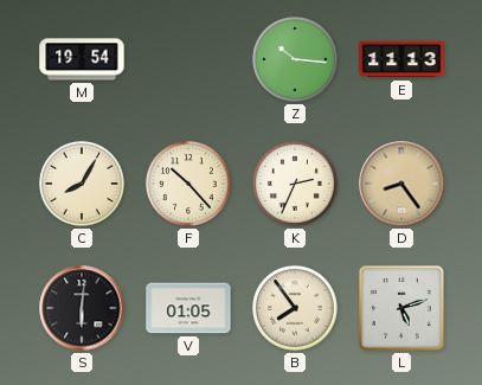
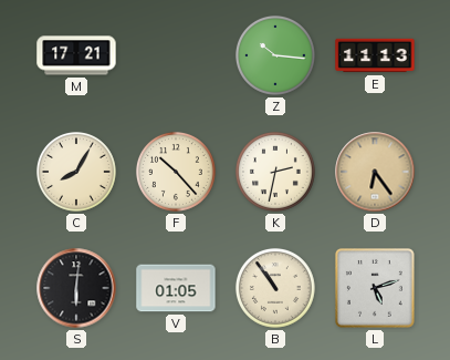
M: 19:54 -> 17:21
K: 2:34 -> 2:32
D: 8:24 -> 6:24
B: 7:54 -> 10:54
